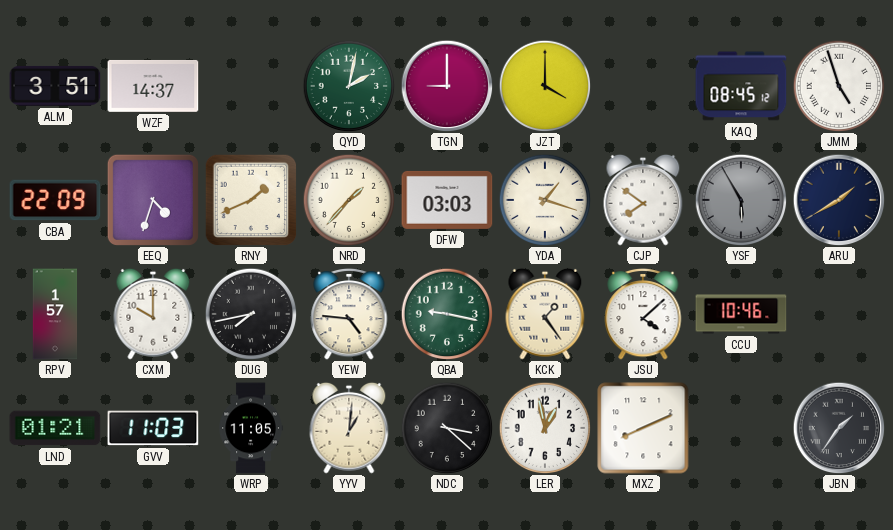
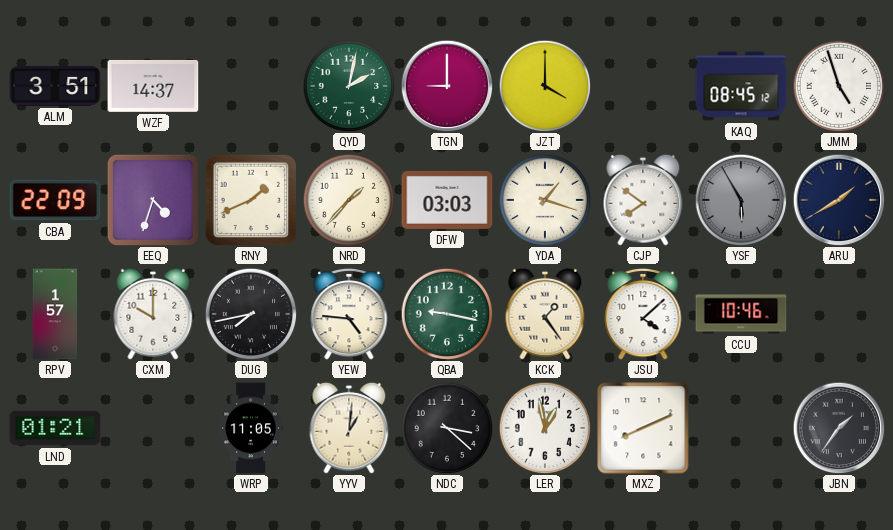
GVV: 11:03 -> none
